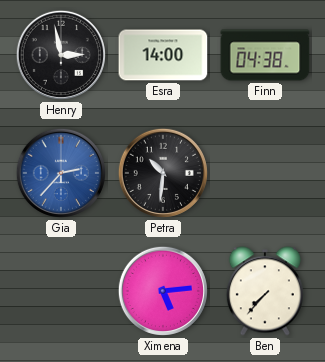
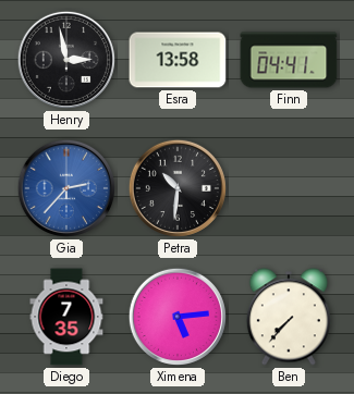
Esra: 14:00 -> 13:58
Finn: 04:38 -> 04:41
Diego: none -> 7:35
